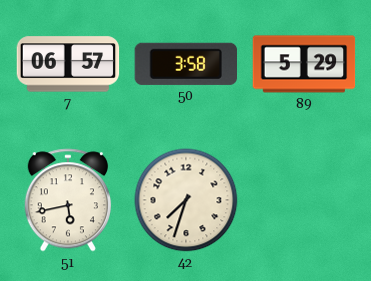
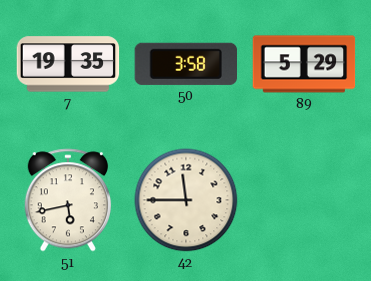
7: 06:57 -> 19:35
42: 7:33 -> 11:45
